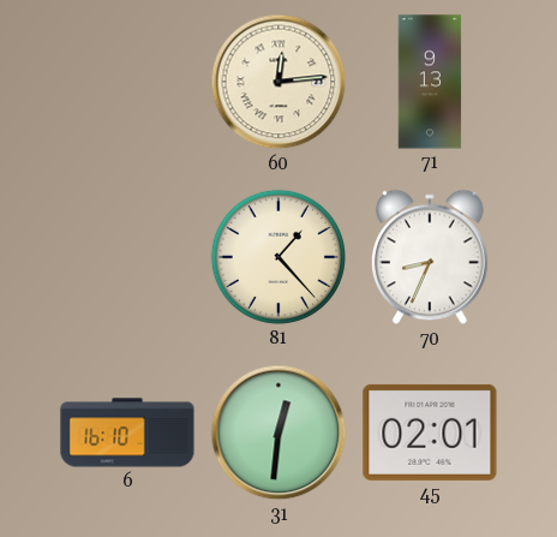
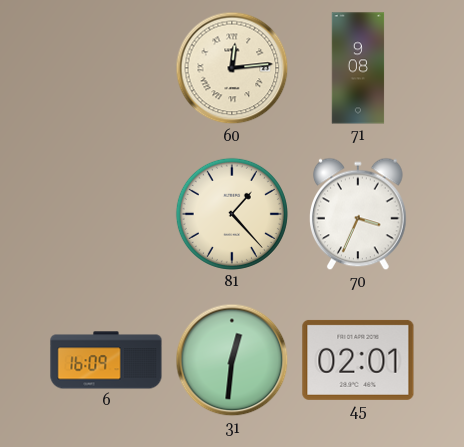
71: 9:13 -> 9:08
70: 8:34 -> 3:34
6: 16:10 -> 16:09
